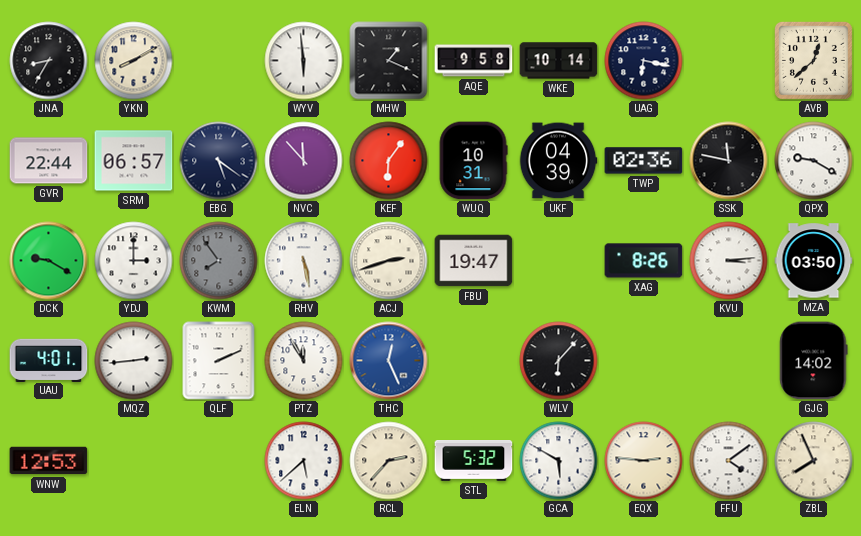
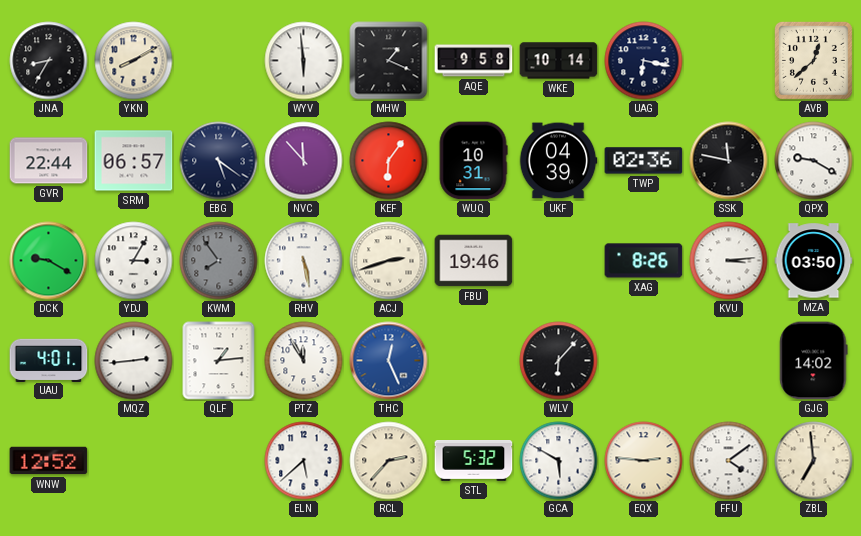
YDJ: 3:00 -> 3:05
FBU: 19:47 -> 19:46
QLF: 2:11 -> 1:14
WNW: 12:53 -> 12:52
ZBL: 7:56 -> 6:59
